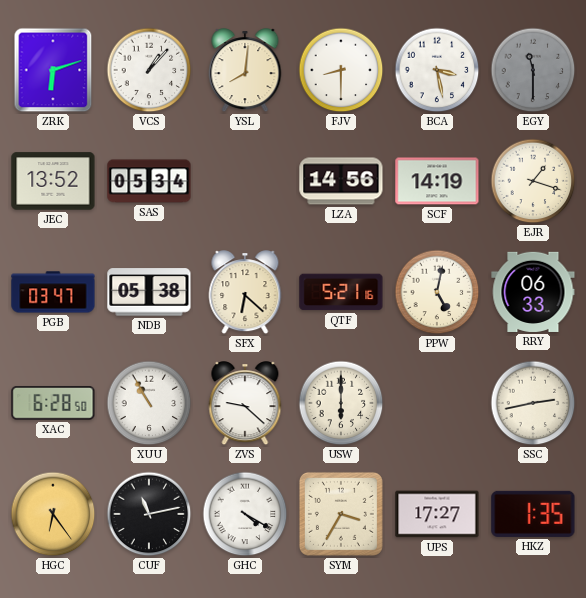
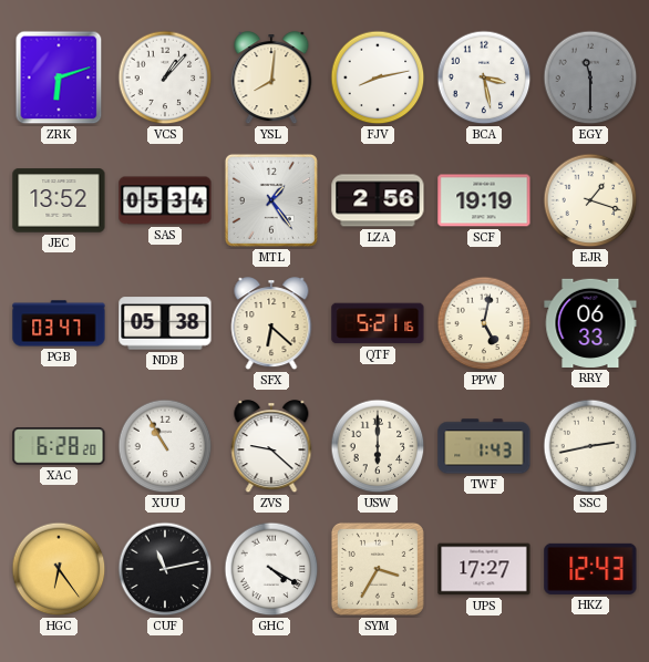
FJV: 8:30 -> 8:13
MTL: none -> 1:24
LZA: 14:56 -> 2:56
SCF: 14:19 -> 19:19
XAC: 6:28:50 -> 6:28:20
TWF: none -> 1:43
HKZ: 1:35 -> 12:43
